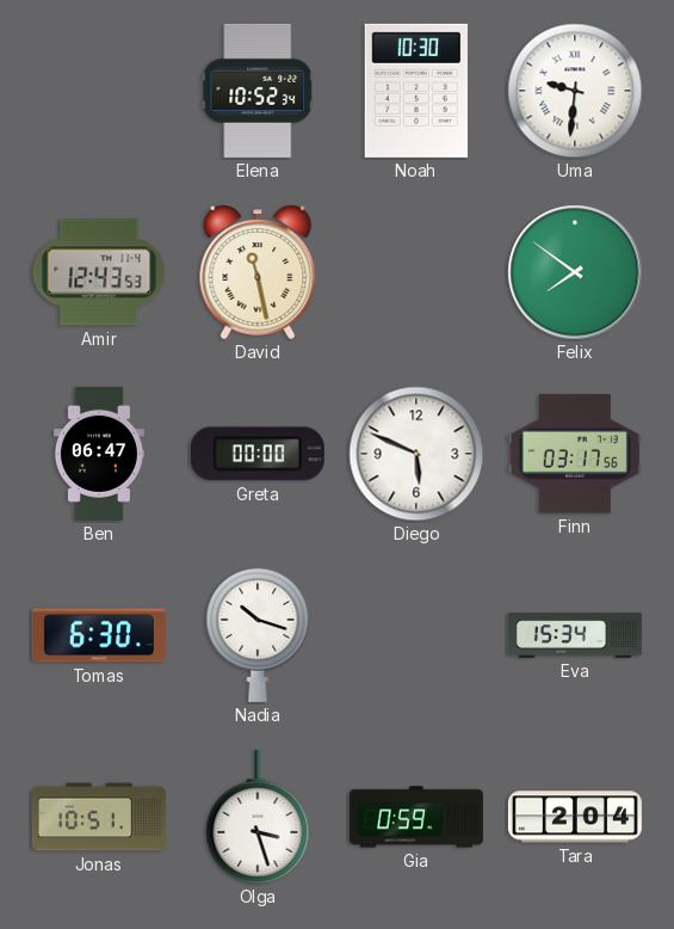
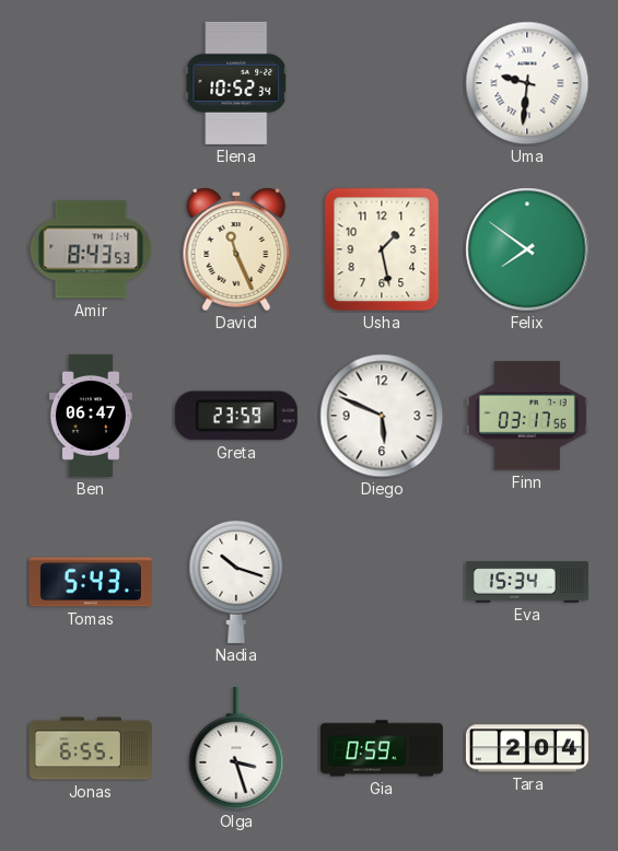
Noah: 10:30 -> none
Amir: 12:43 -> 8:43
David: 11:28 -> 11:26
Usha: none -> 1:28
Greta: 00:00 -> 23:59
Tomas: 6:30 -> 5:43
Jonas: 10:51 -> 6:55
